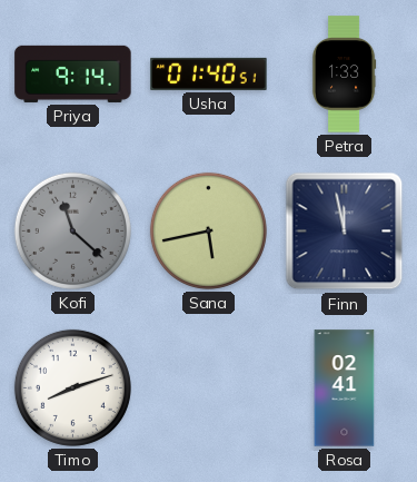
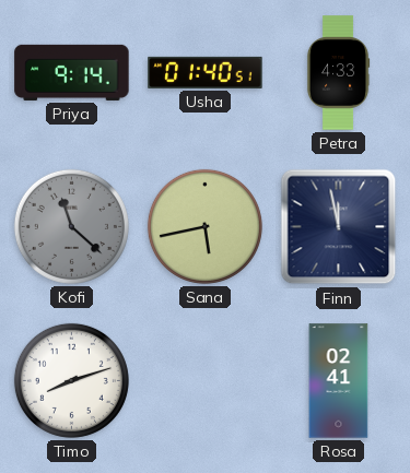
Petra: 1:33 -> 4:33
